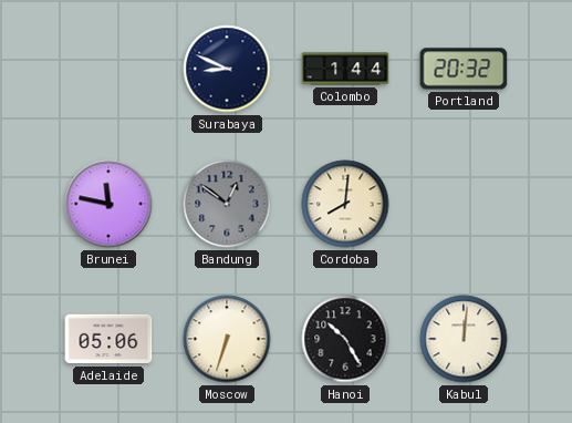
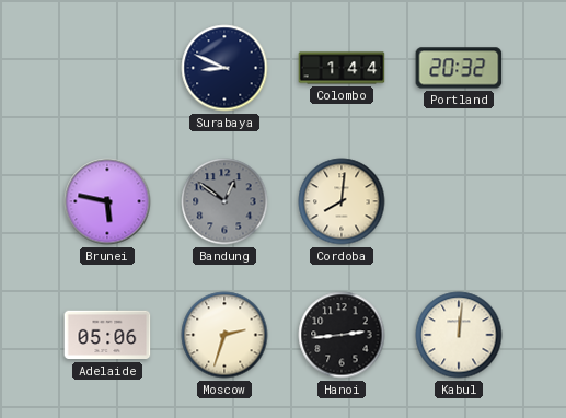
Brunei: 11:47 -> 5:47
Moscow: 6:33 -> 2:33
Hanoi: 10:25 -> 2:44
